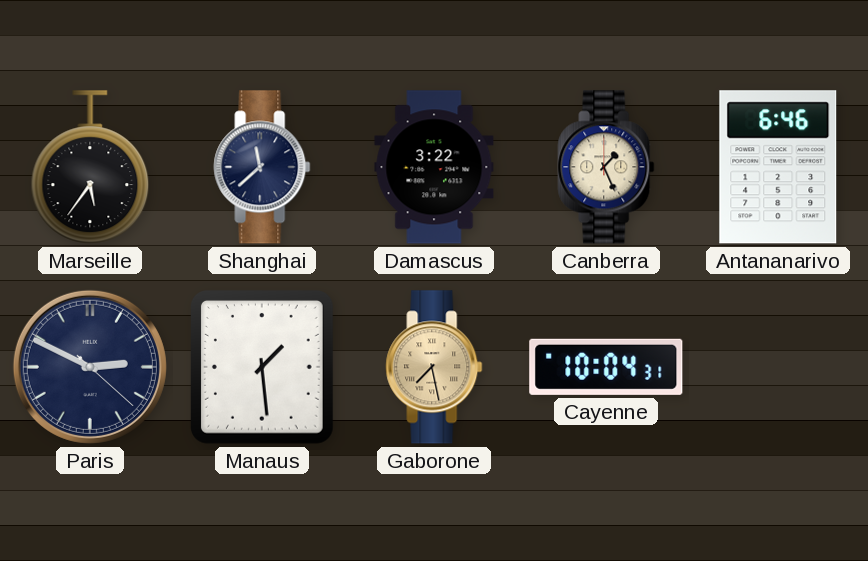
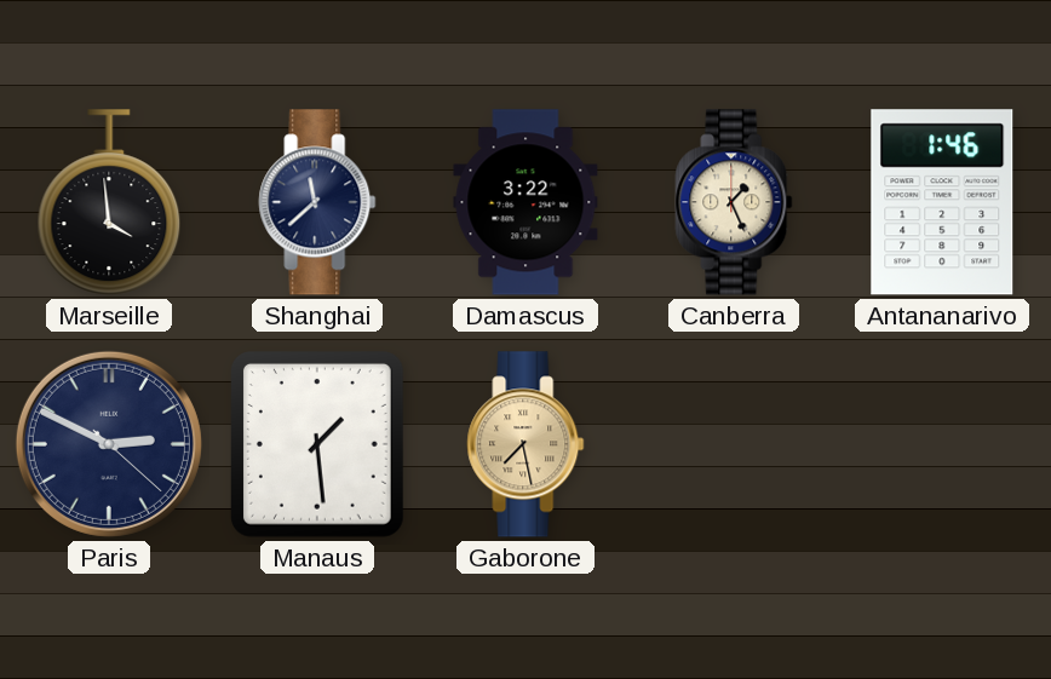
Marseille: 5:36 -> 3:59
Antananarivo: 6:46 -> 1:46
Cayenne: 10:04 -> none
